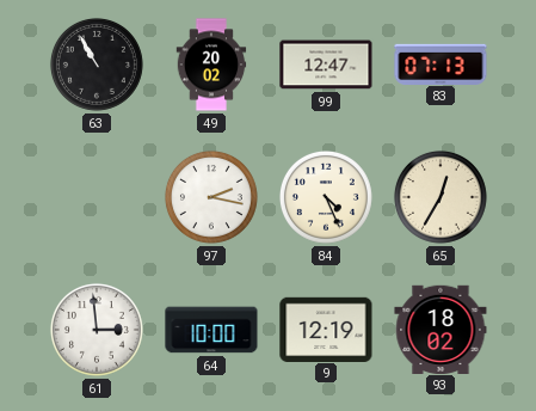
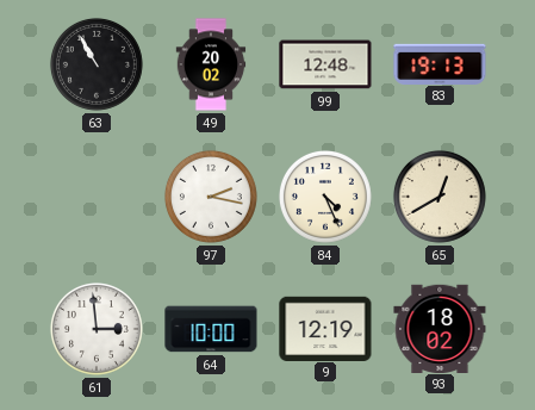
99: 12:47 -> 12:48
83: 07:13 -> 19:13
65: 12:35 -> 12:40
